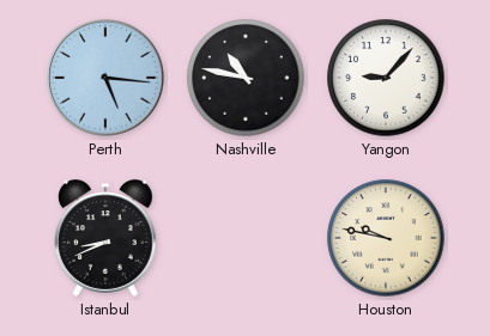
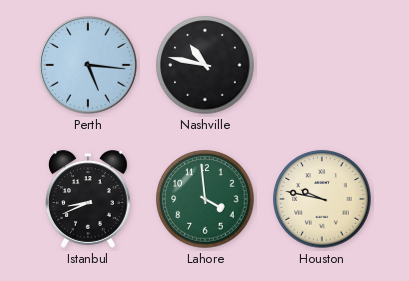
Yangon: 9:07 -> none
Lahore: none -> 3:59
